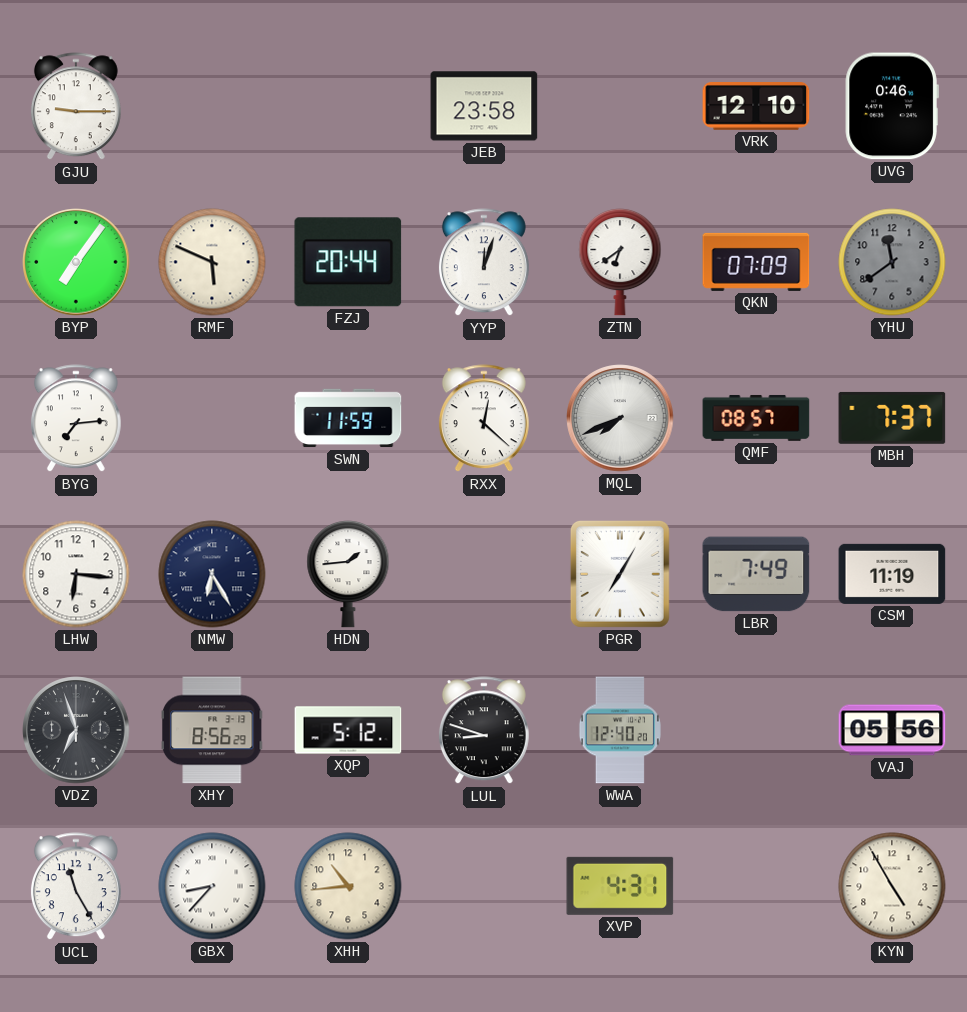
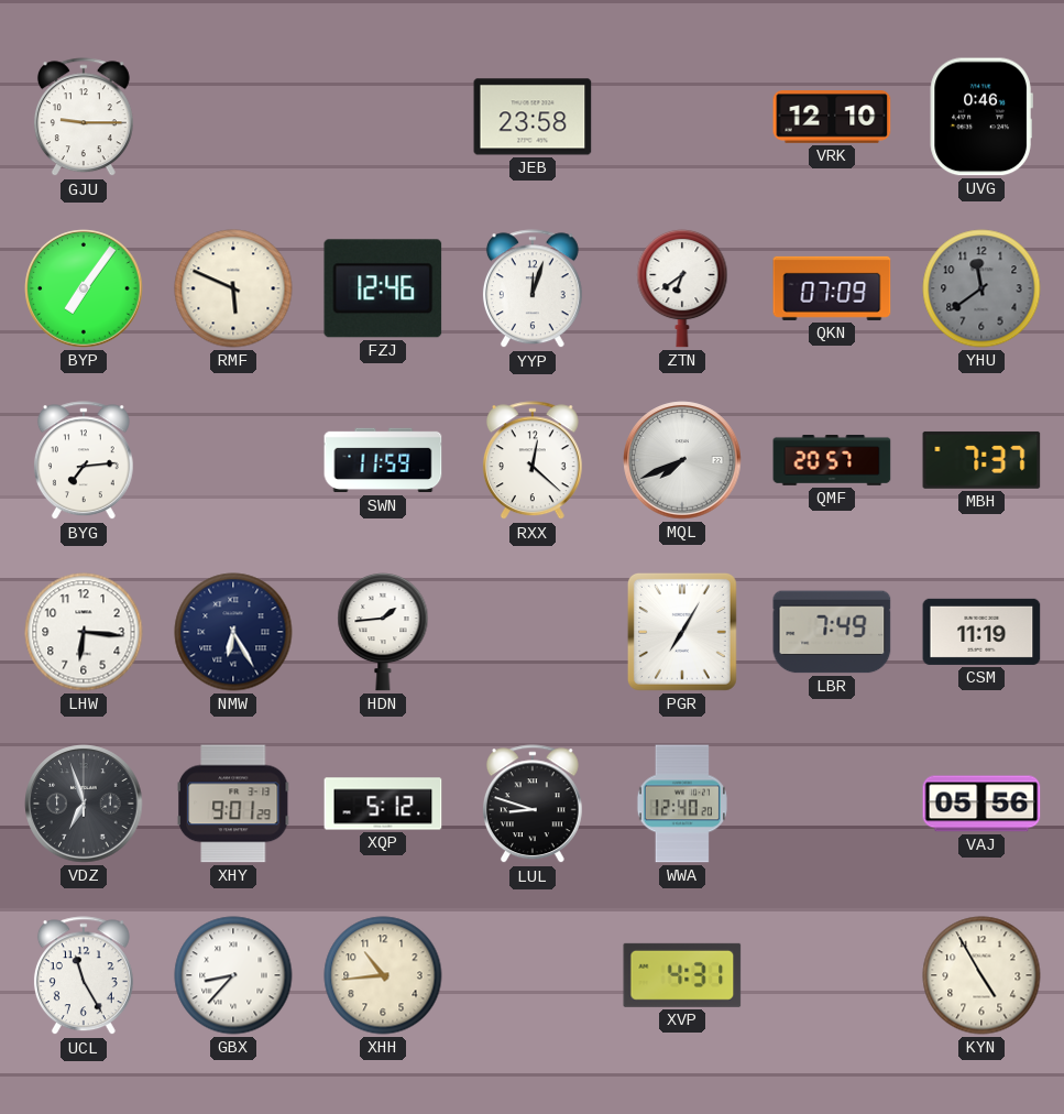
FZJ: 20:44 -> 12:46
QMF: 08:57 -> 20:57
XHY: 8:56 -> 9:01
